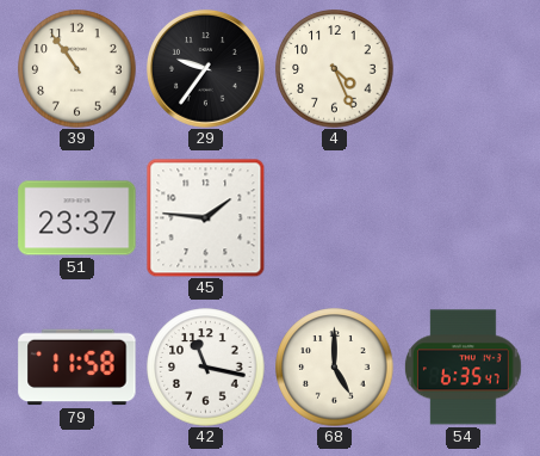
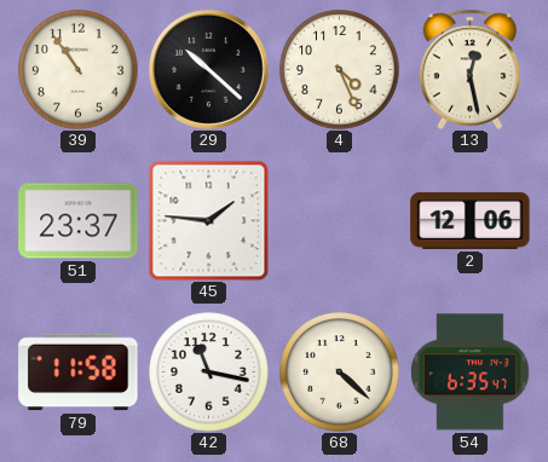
29: 9:36 -> 10:22
13: none -> 12:28
2: none -> 12:06
68: 5:00 -> 4:22
